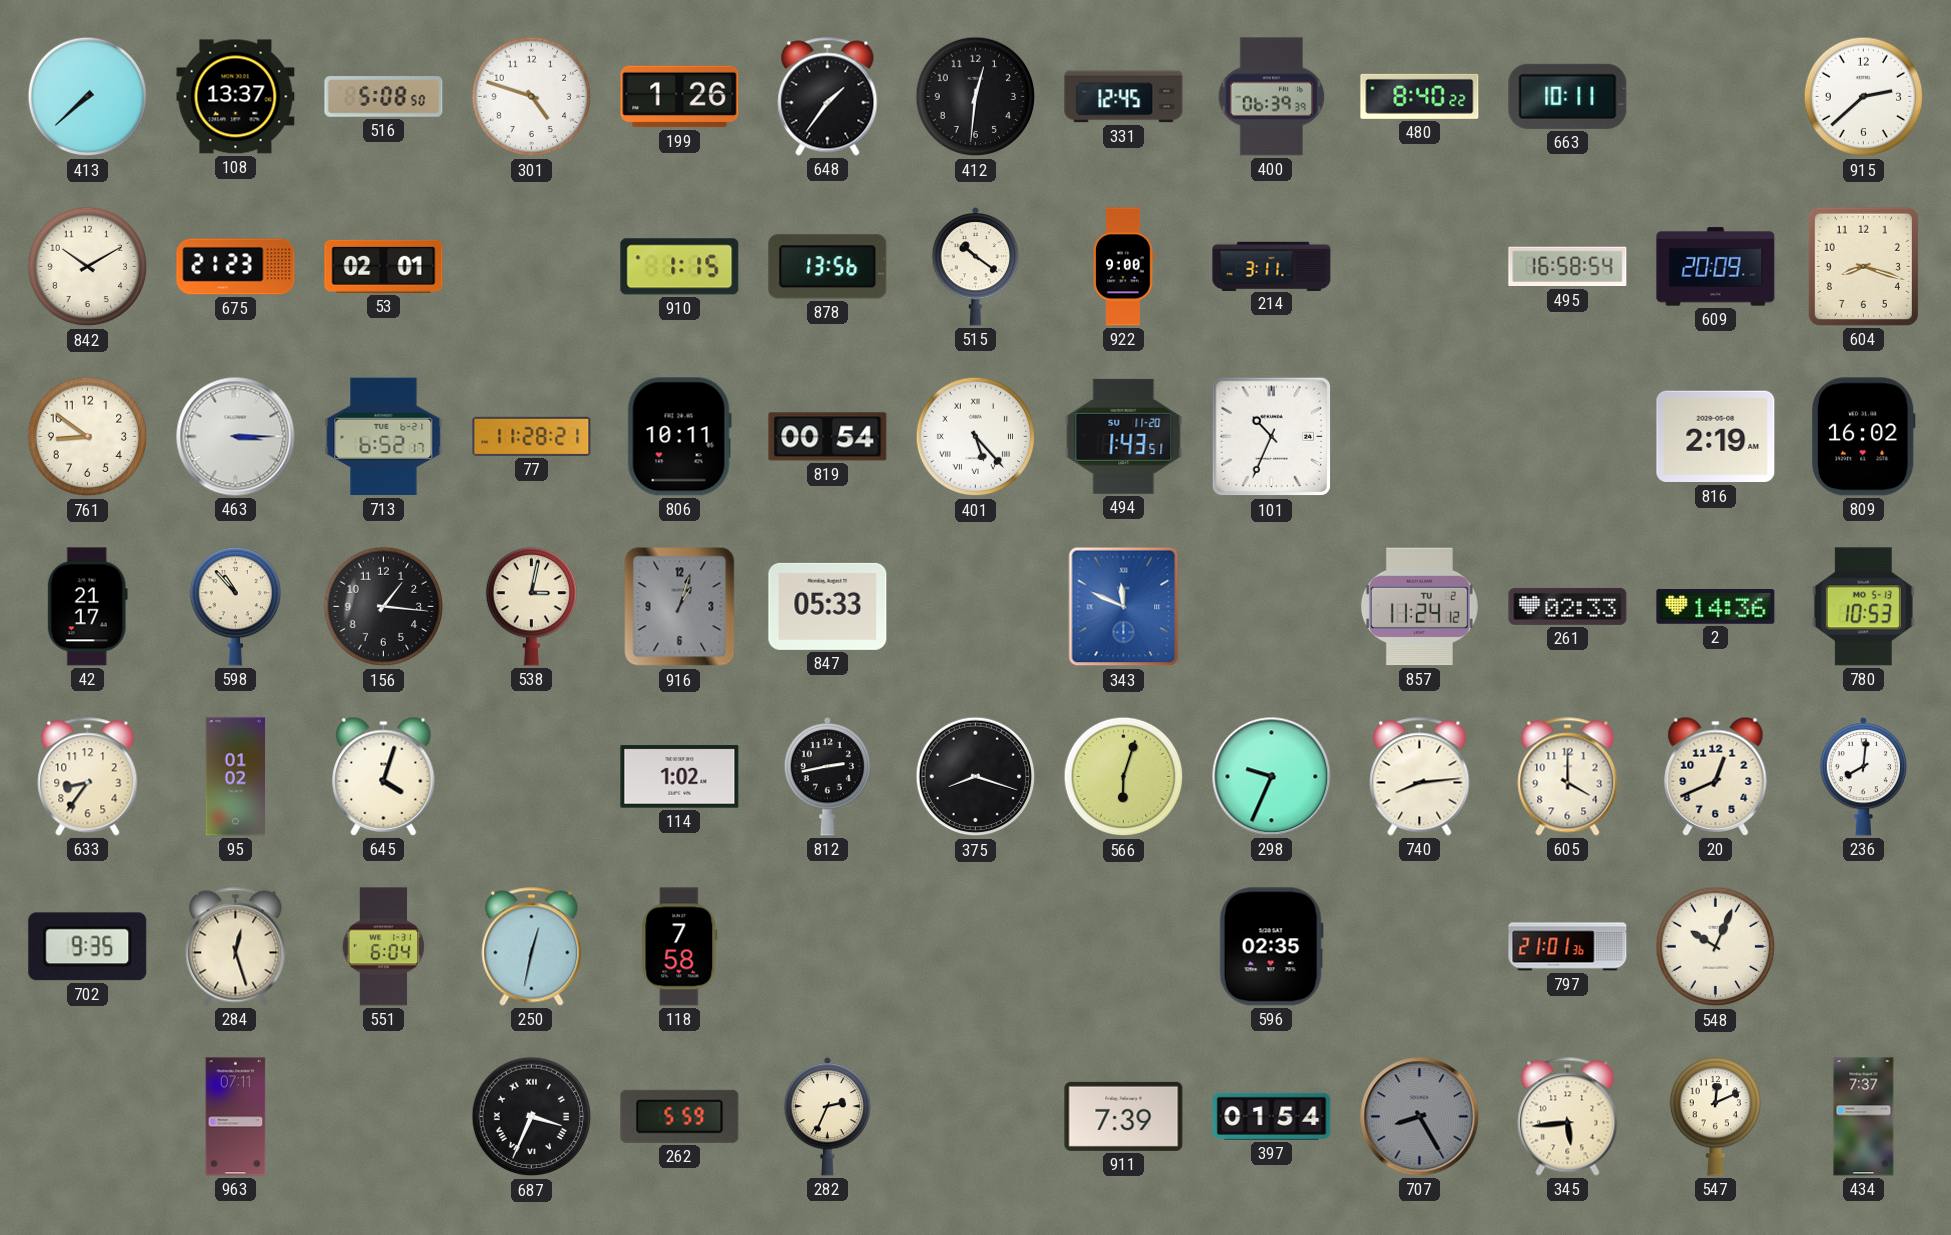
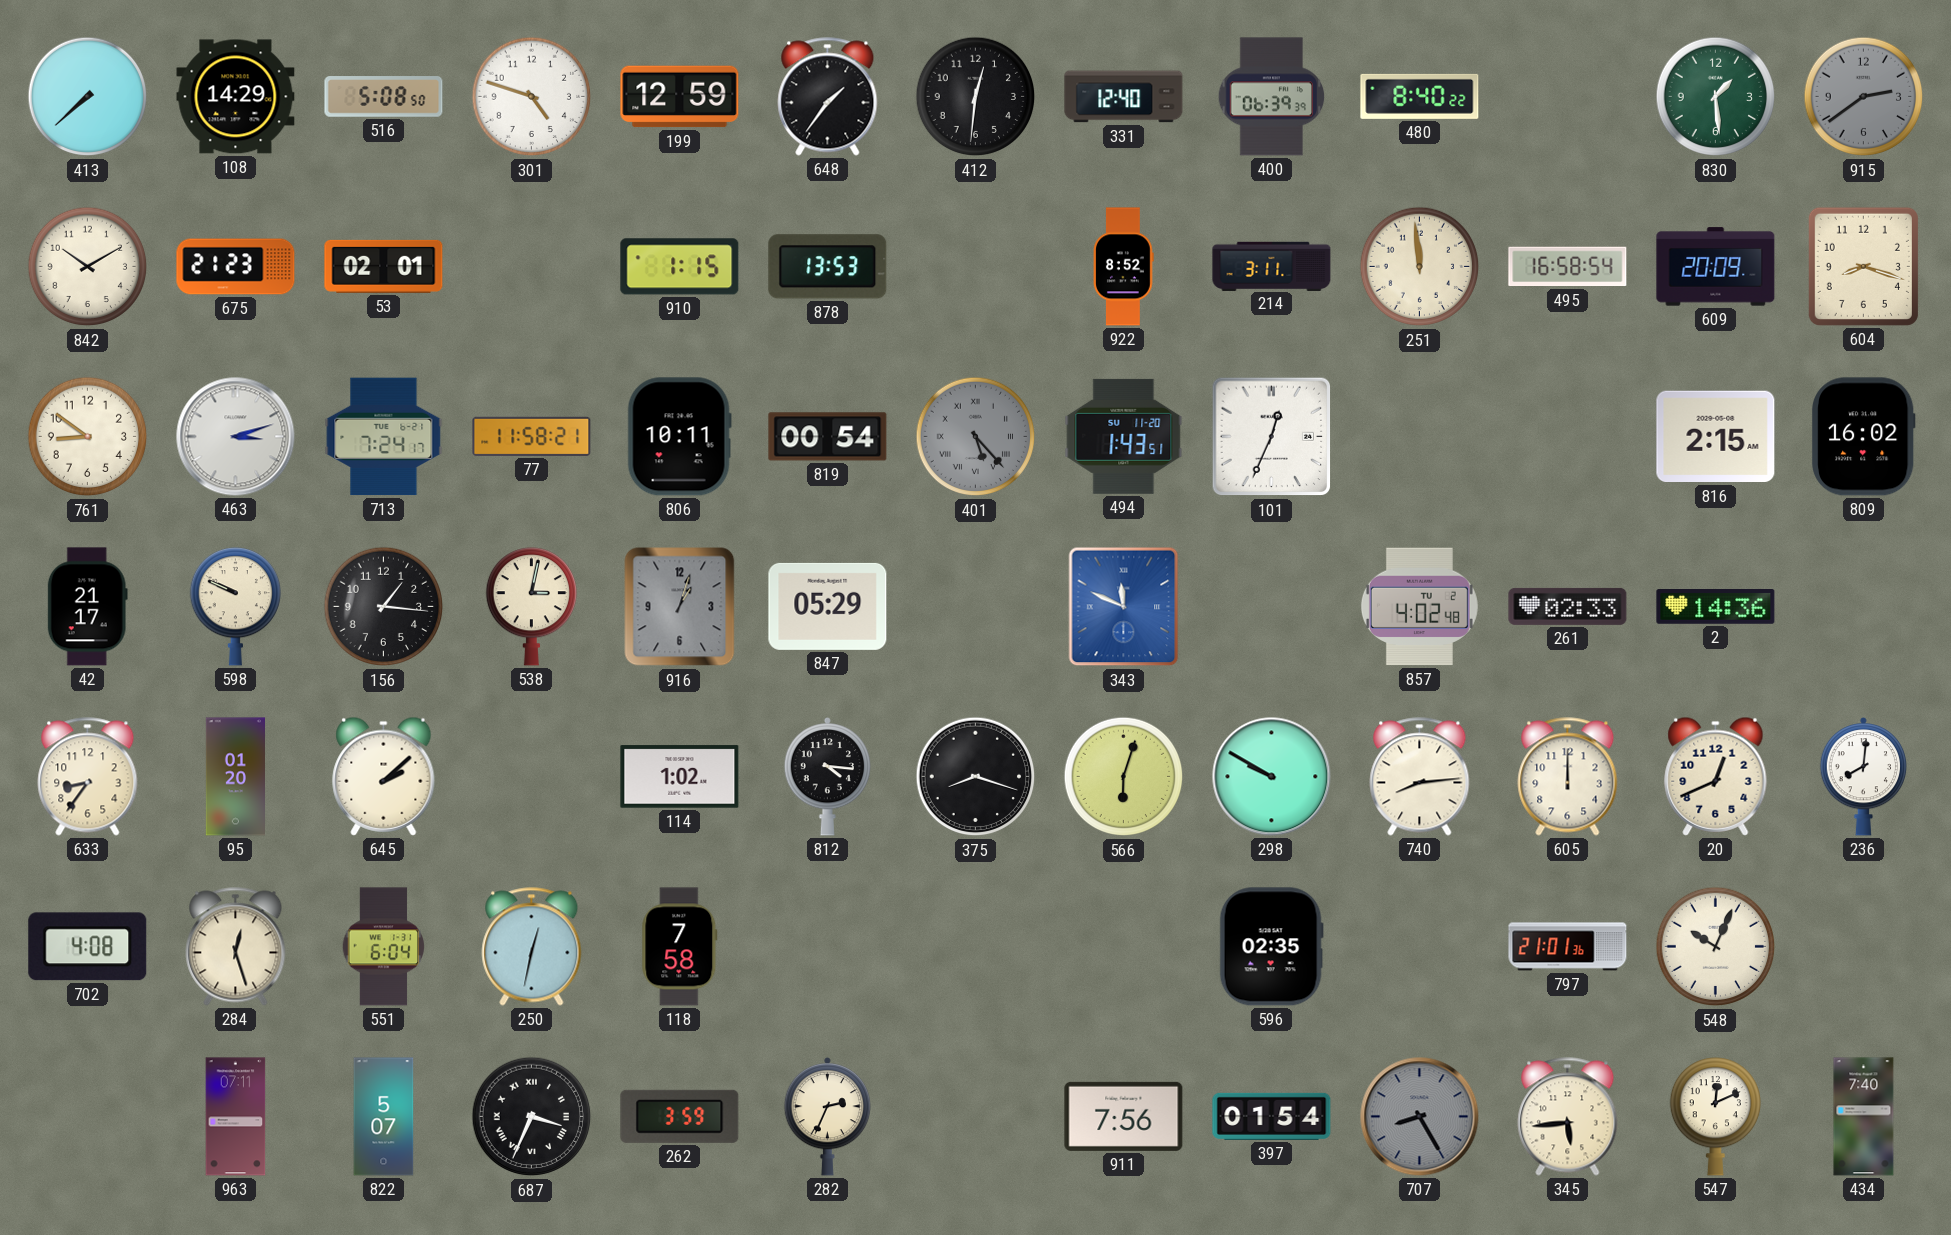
108: 13:37 -> 14:29
199: 1:26 -> 12:59
331: 12:45 -> 12:40
663: 10:11 -> none
830: none -> 1:29
915: 2:38 -> 2:39
915 dial: white -> grey
878: 13:56 -> 13:53
515: 10:21 -> none
922: 9:00 -> 8:52
251: none -> 11:59
463: 3:15 -> 3:12
713: 6:52 -> 7:24
77: 11:28 -> 11:58
401 dial: white -> grey
101: 10:34 -> 12:34
816: 2:19 -> 2:15
598: 10:53 -> 9:49
847: 05:33 -> 05:29
857: 11:24 -> 4:02
780: 10:53 -> none
95: 01:02 -> 01:20
645: 4:03 -> 2:08
812: 2:43 -> 4:16
298: 9:34 -> 9:50
605: 4:00 -> 12:00
702: 9:35 -> 4:08
822: none -> 5:07
262: 5:59 -> 3:59
911: 7:39 -> 7:56
434: 7:37 -> 7:40
